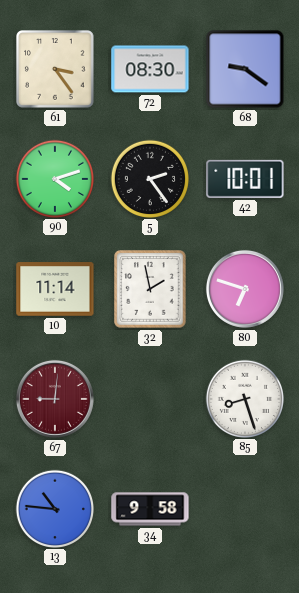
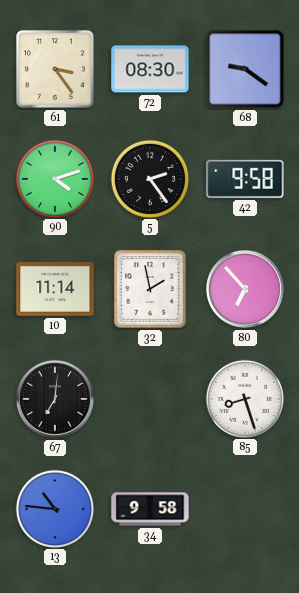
42: 10:01 -> 9:58
80: 6:48 -> 6:53
67: 9:01 -> 7:01
67 dial: burgundy -> black
